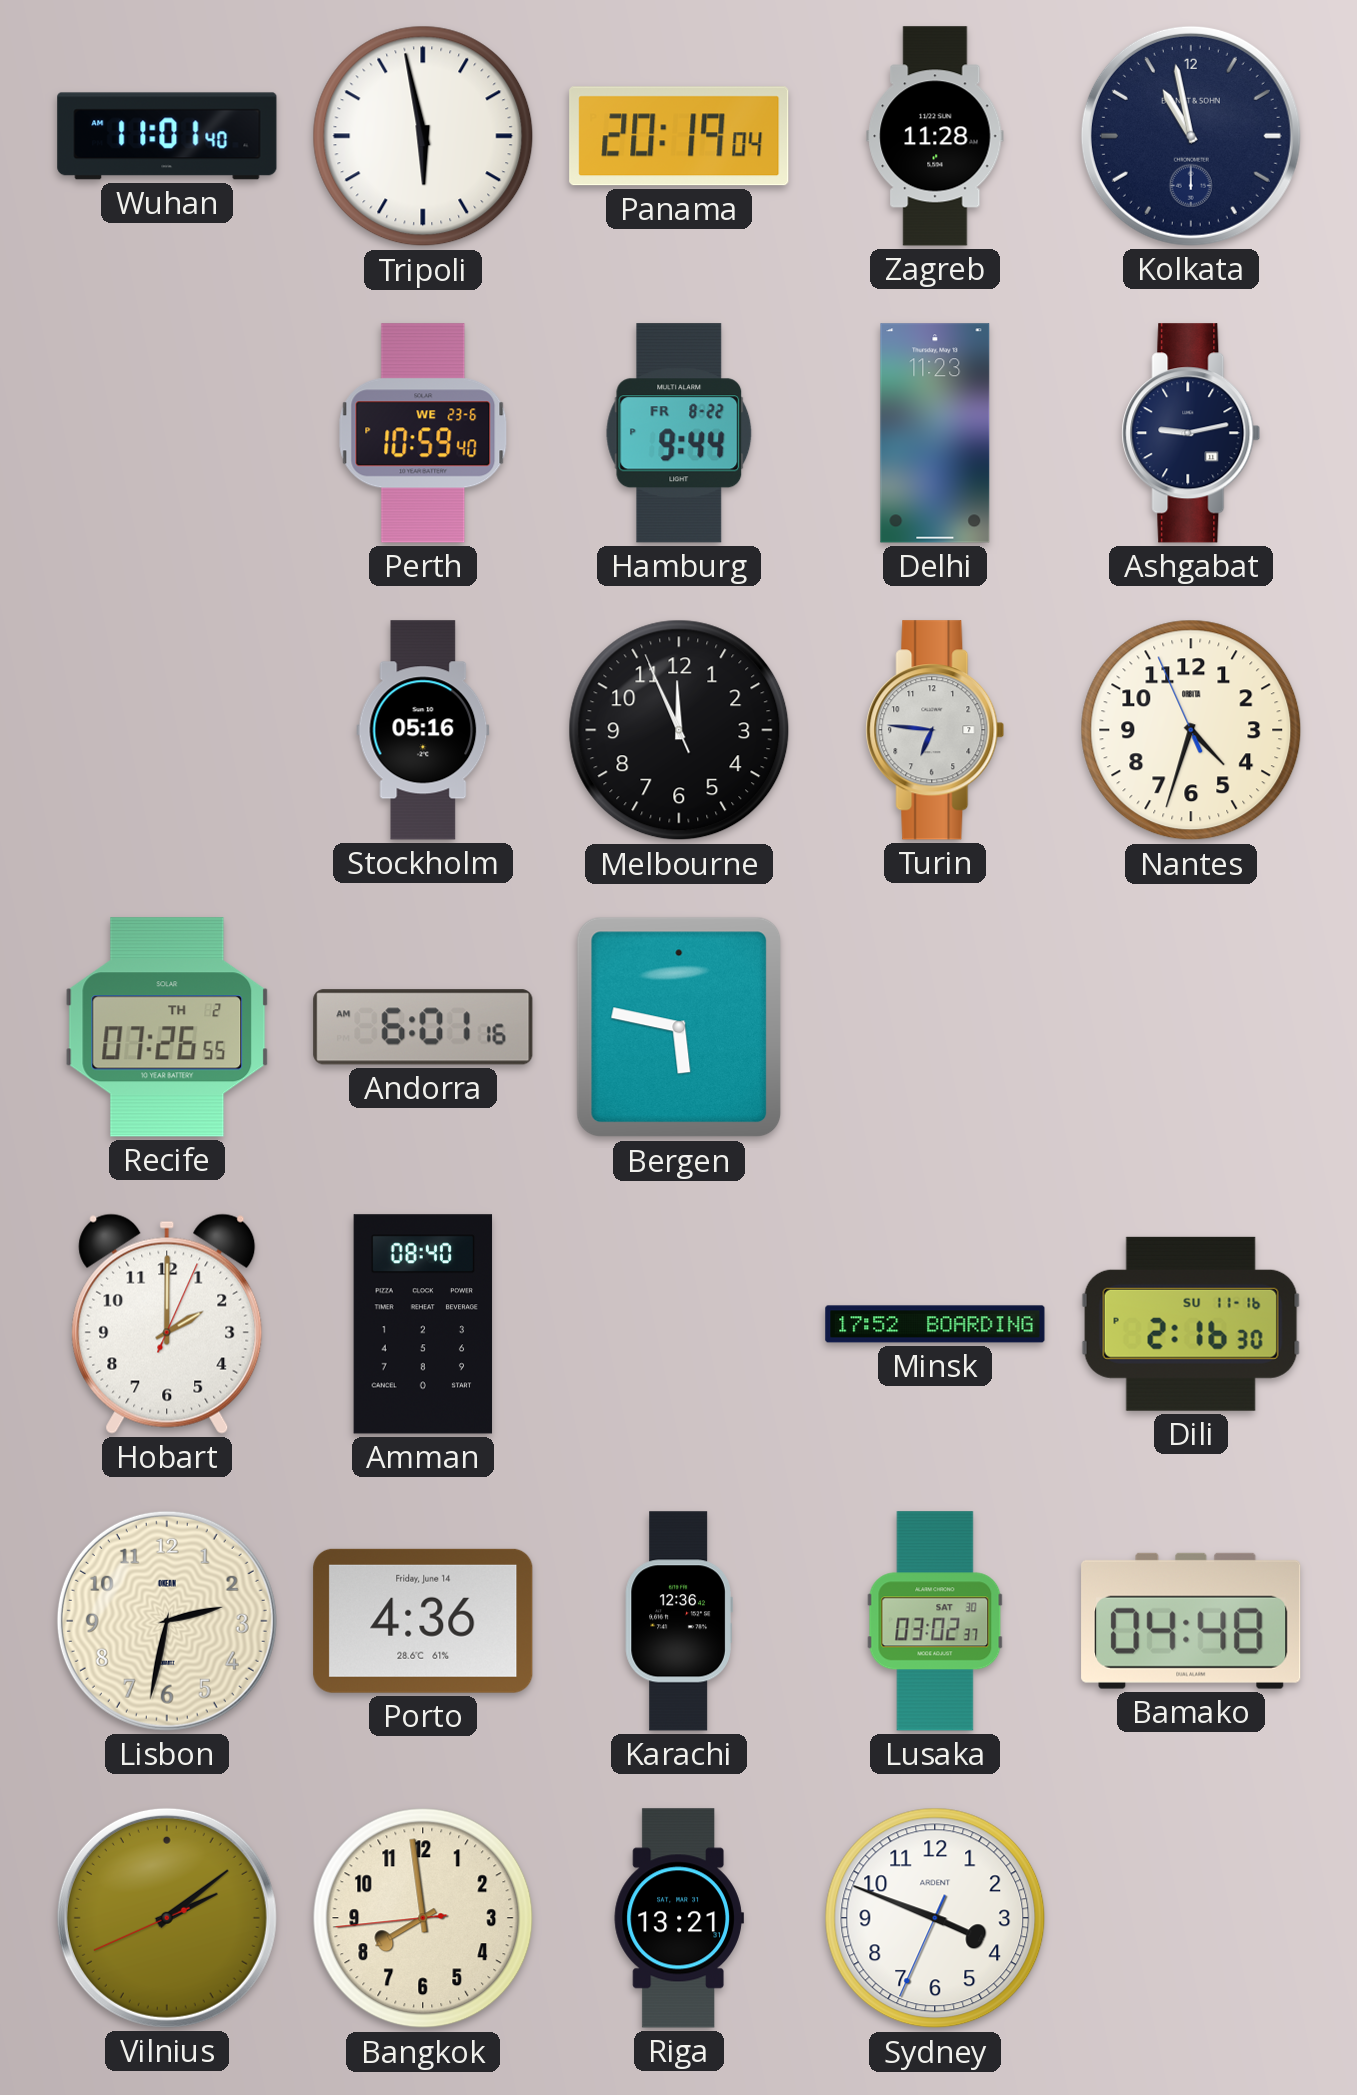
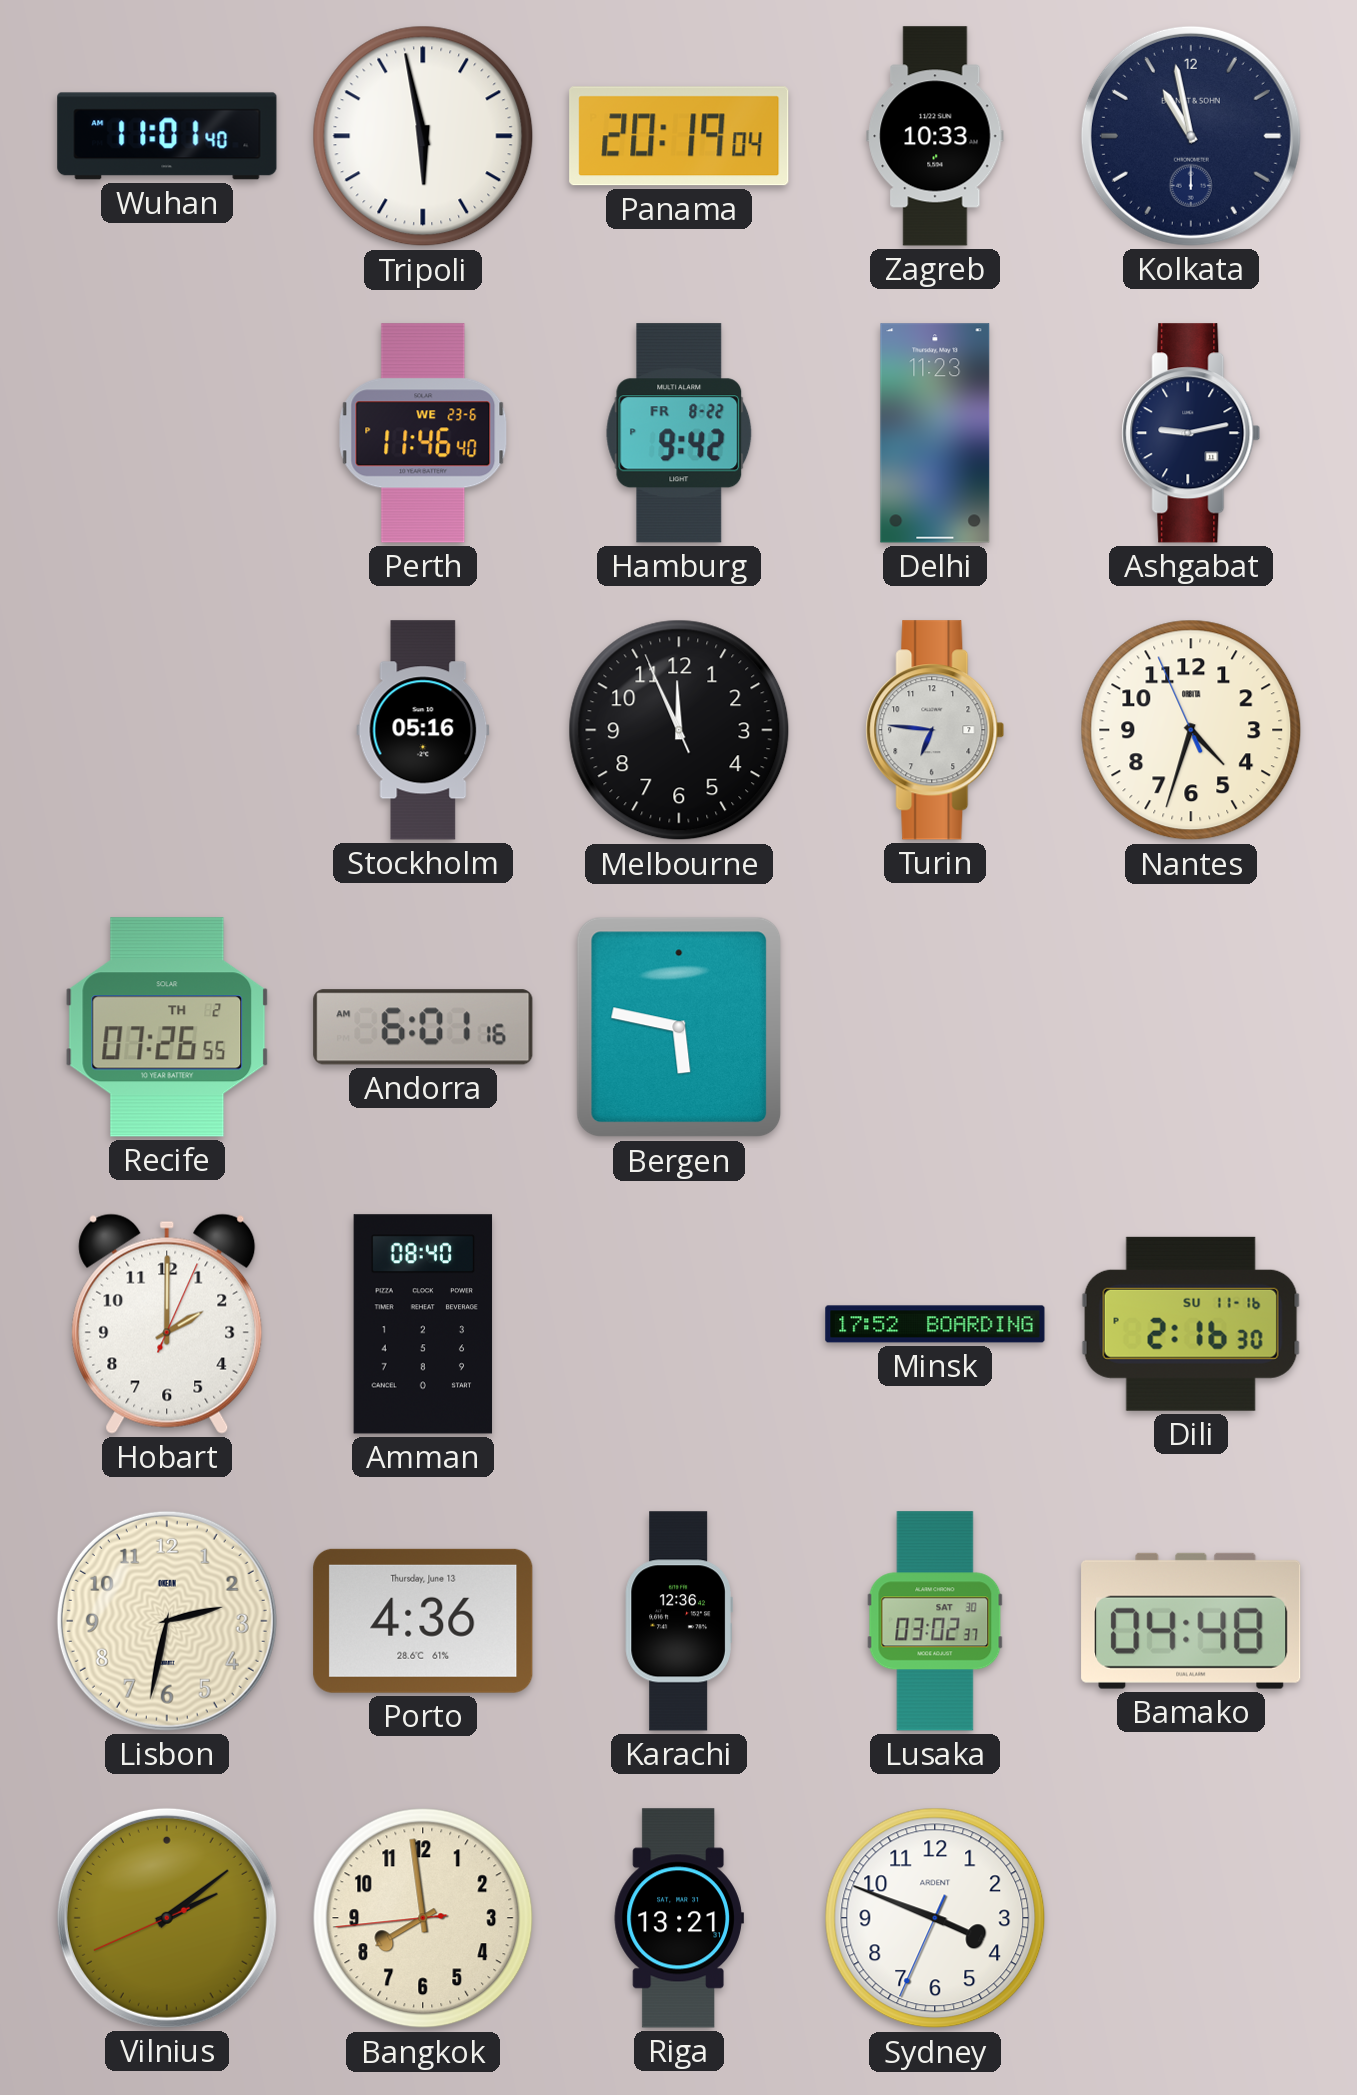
Zagreb: 11:28 -> 10:33
Perth: 10:59 -> 11:46
Hamburg: 9:44 -> 9:42
Porto date: Friday, June 14 -> Thursday, June 13
